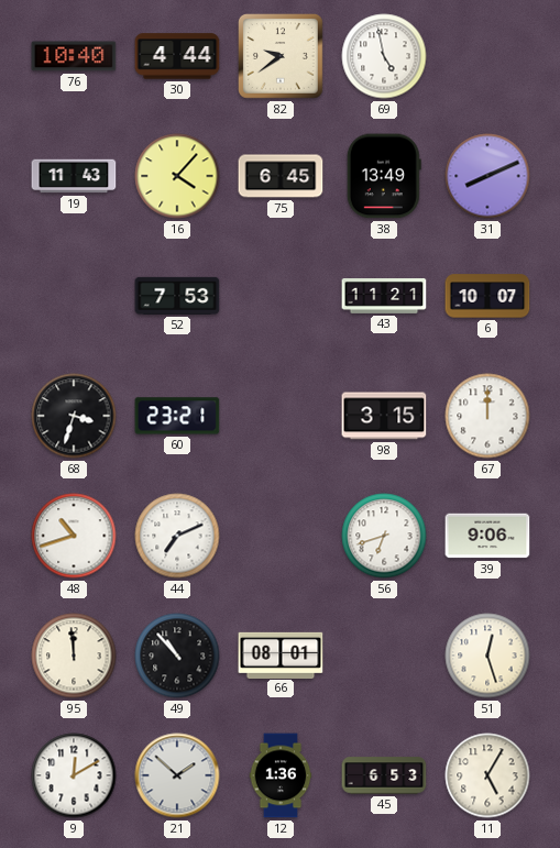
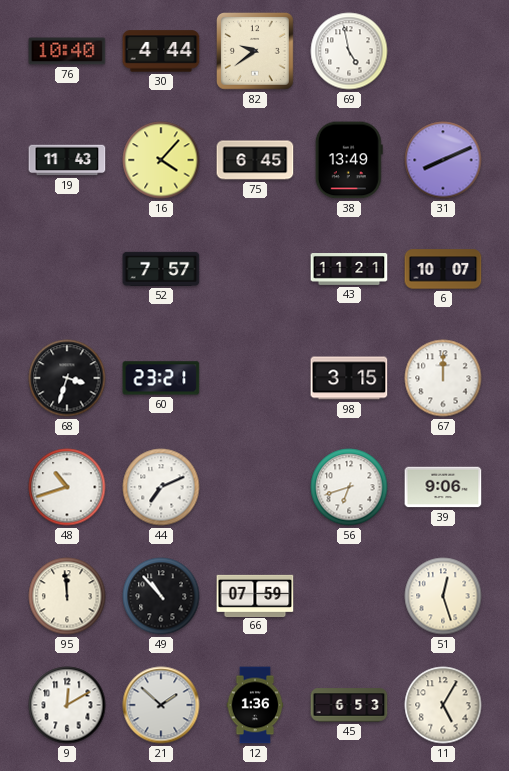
52: 7:53 -> 7:57
66: 08:01 -> 07:59
